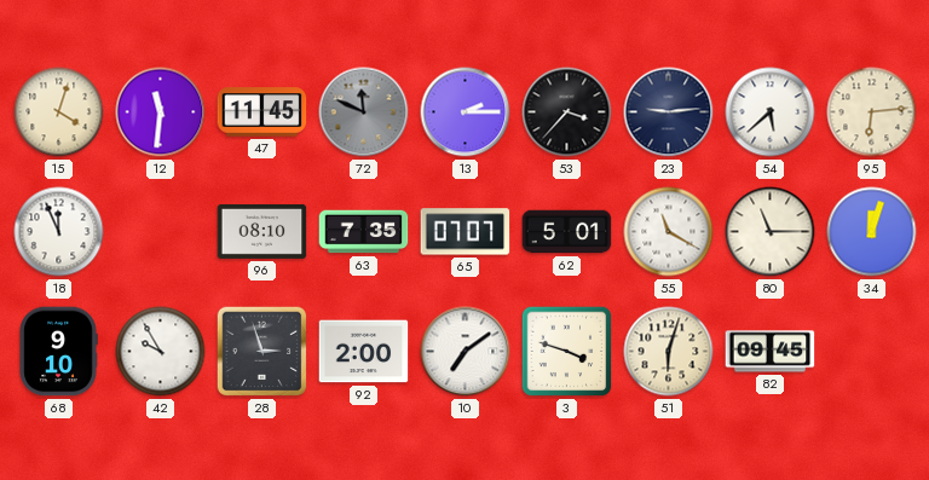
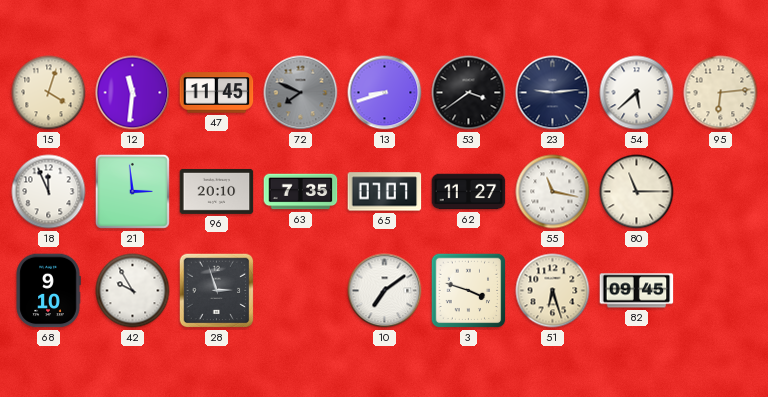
72: 11:49 -> 7:49
13: 2:15 -> 8:42
53: 3:37 -> 3:39
21: none -> 2:59
96: 08:10 -> 20:10
62: 5:01 -> 11:27
55: 11:20 -> 11:17
34: 12:03 -> none
92: 2:00 -> none
51: 6:03 -> 6:27
